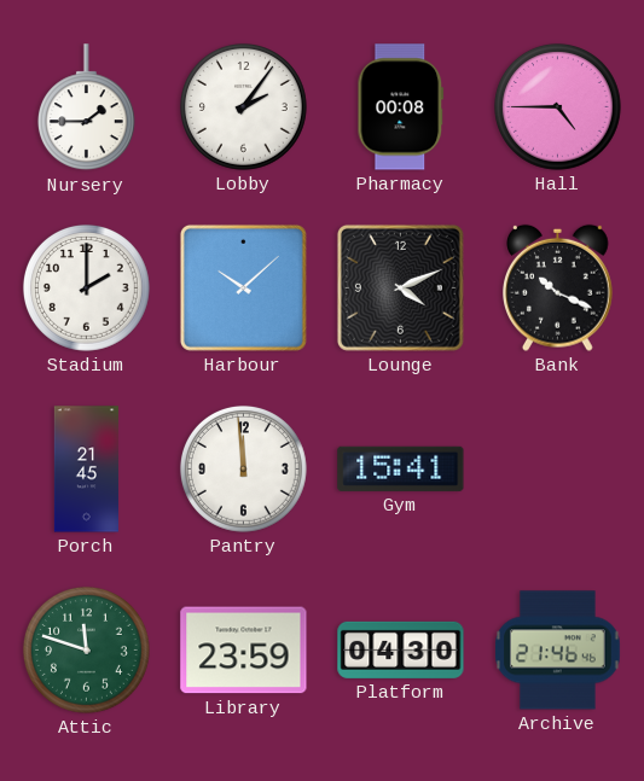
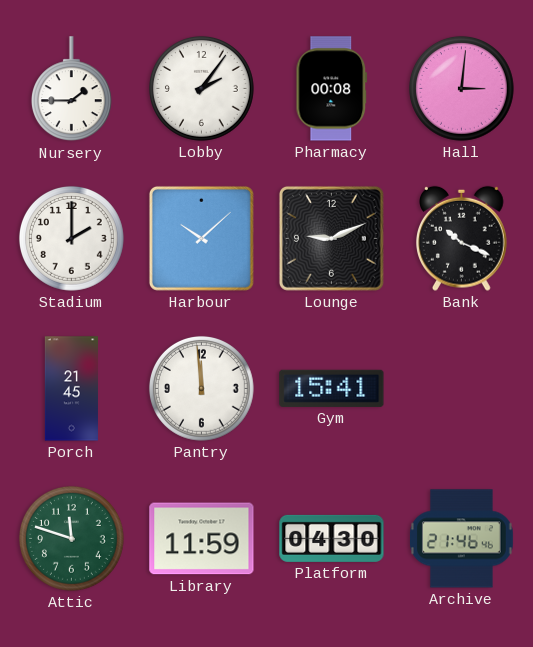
Hall: 4:45 -> 3:01
Lounge: 4:11 -> 9:11
Library: 23:59 -> 11:59
